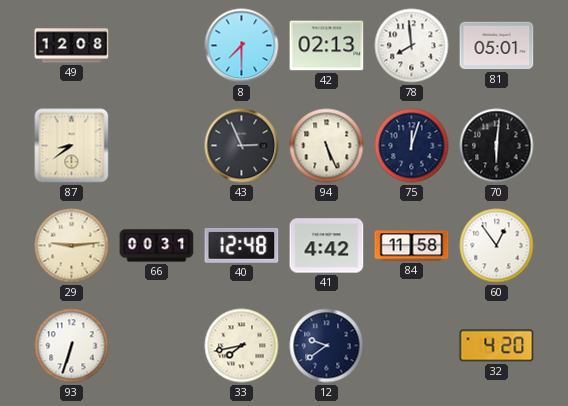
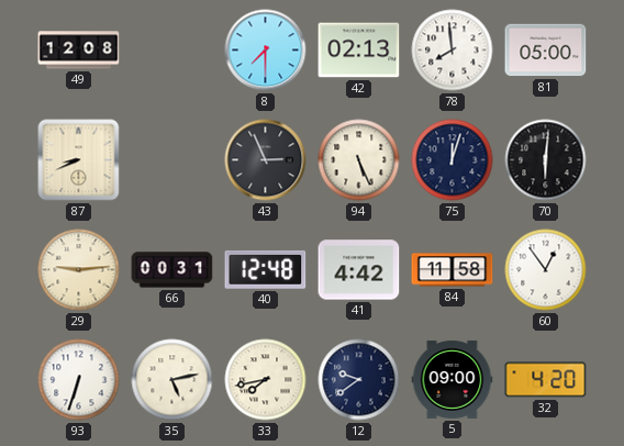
81: 05:01 -> 05:00
87: 8:39 -> 8:41
35: none -> 5:13
5: none -> 09:00
